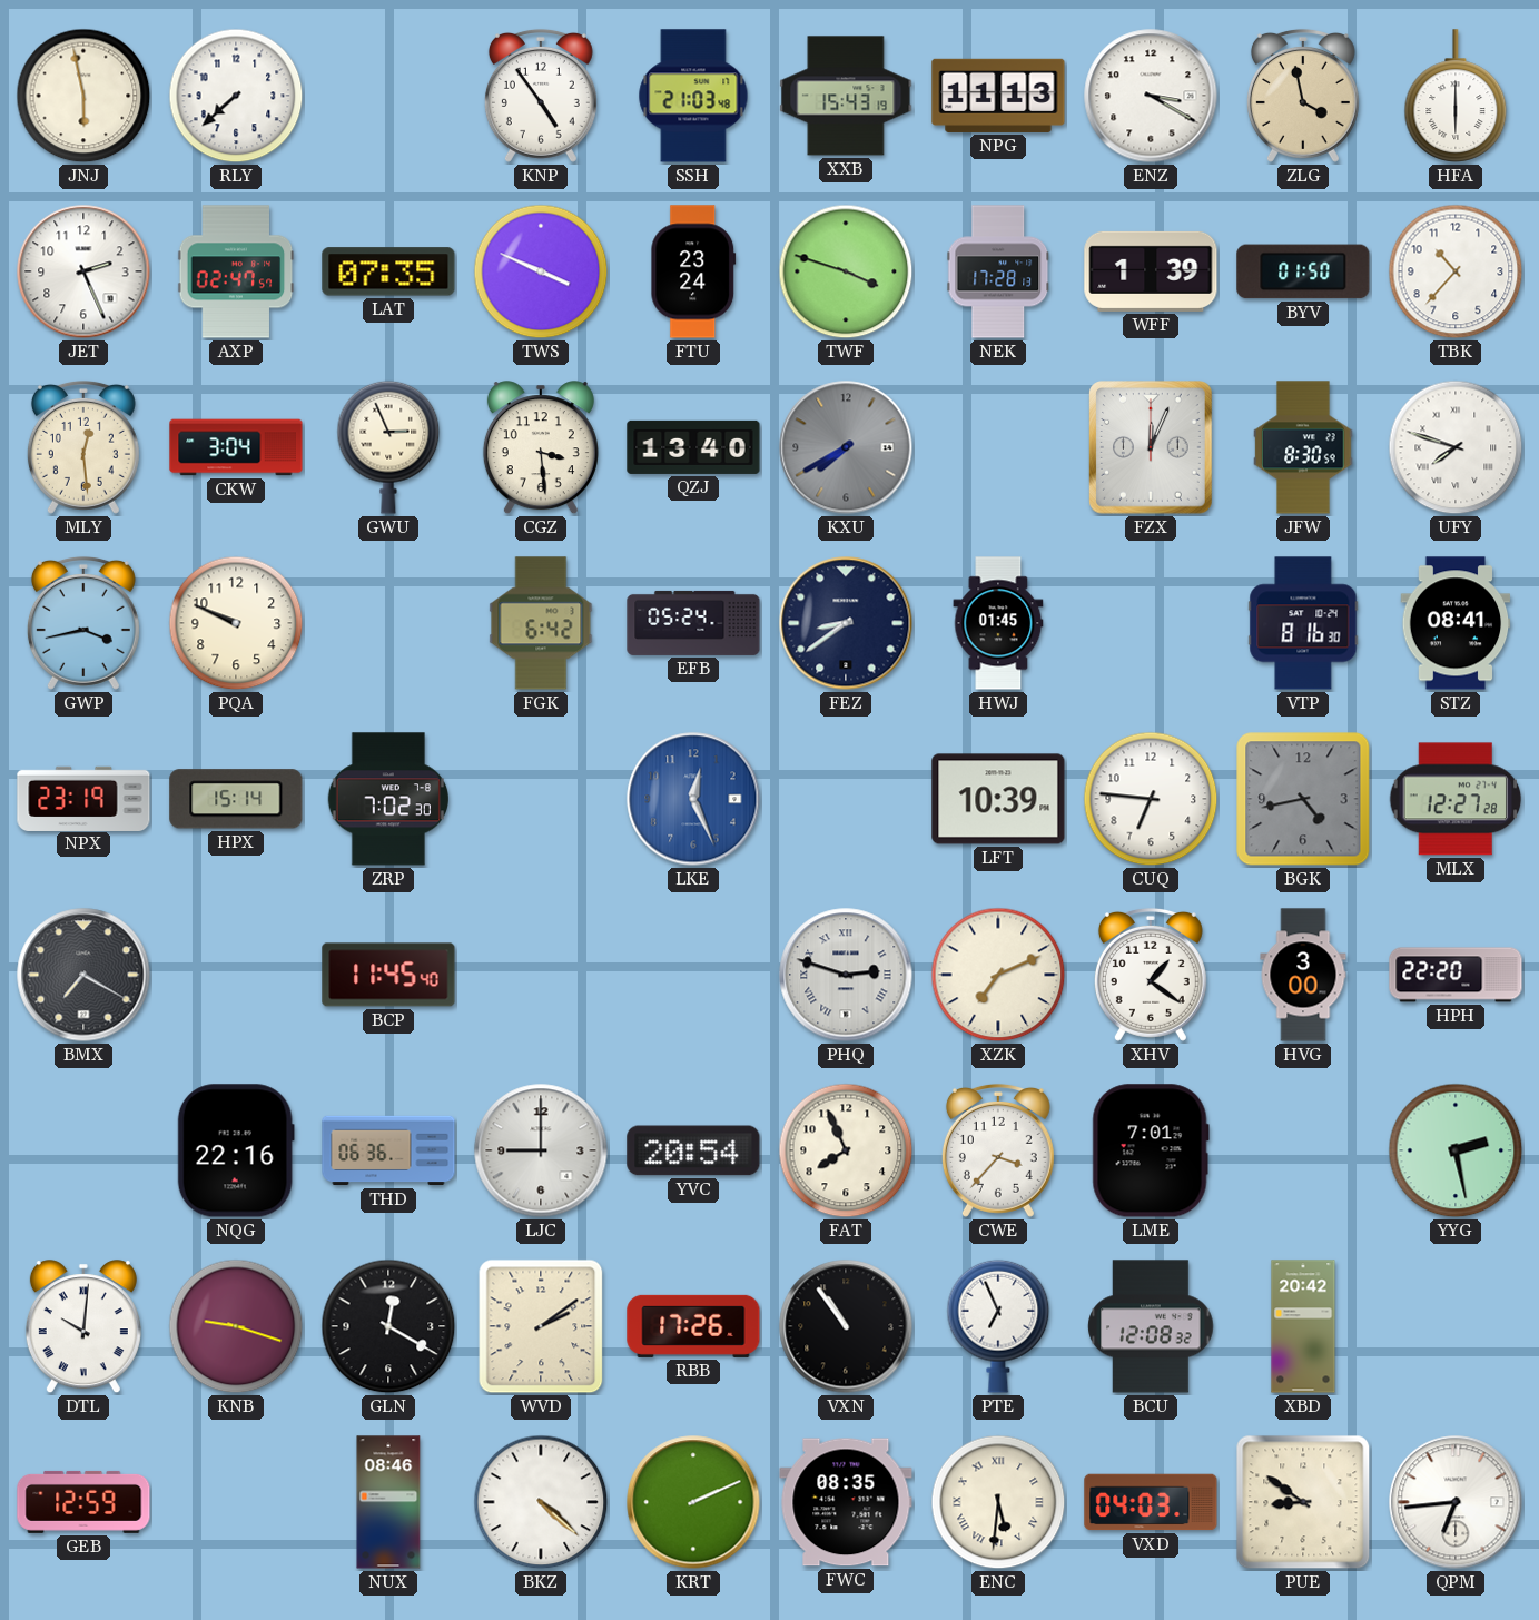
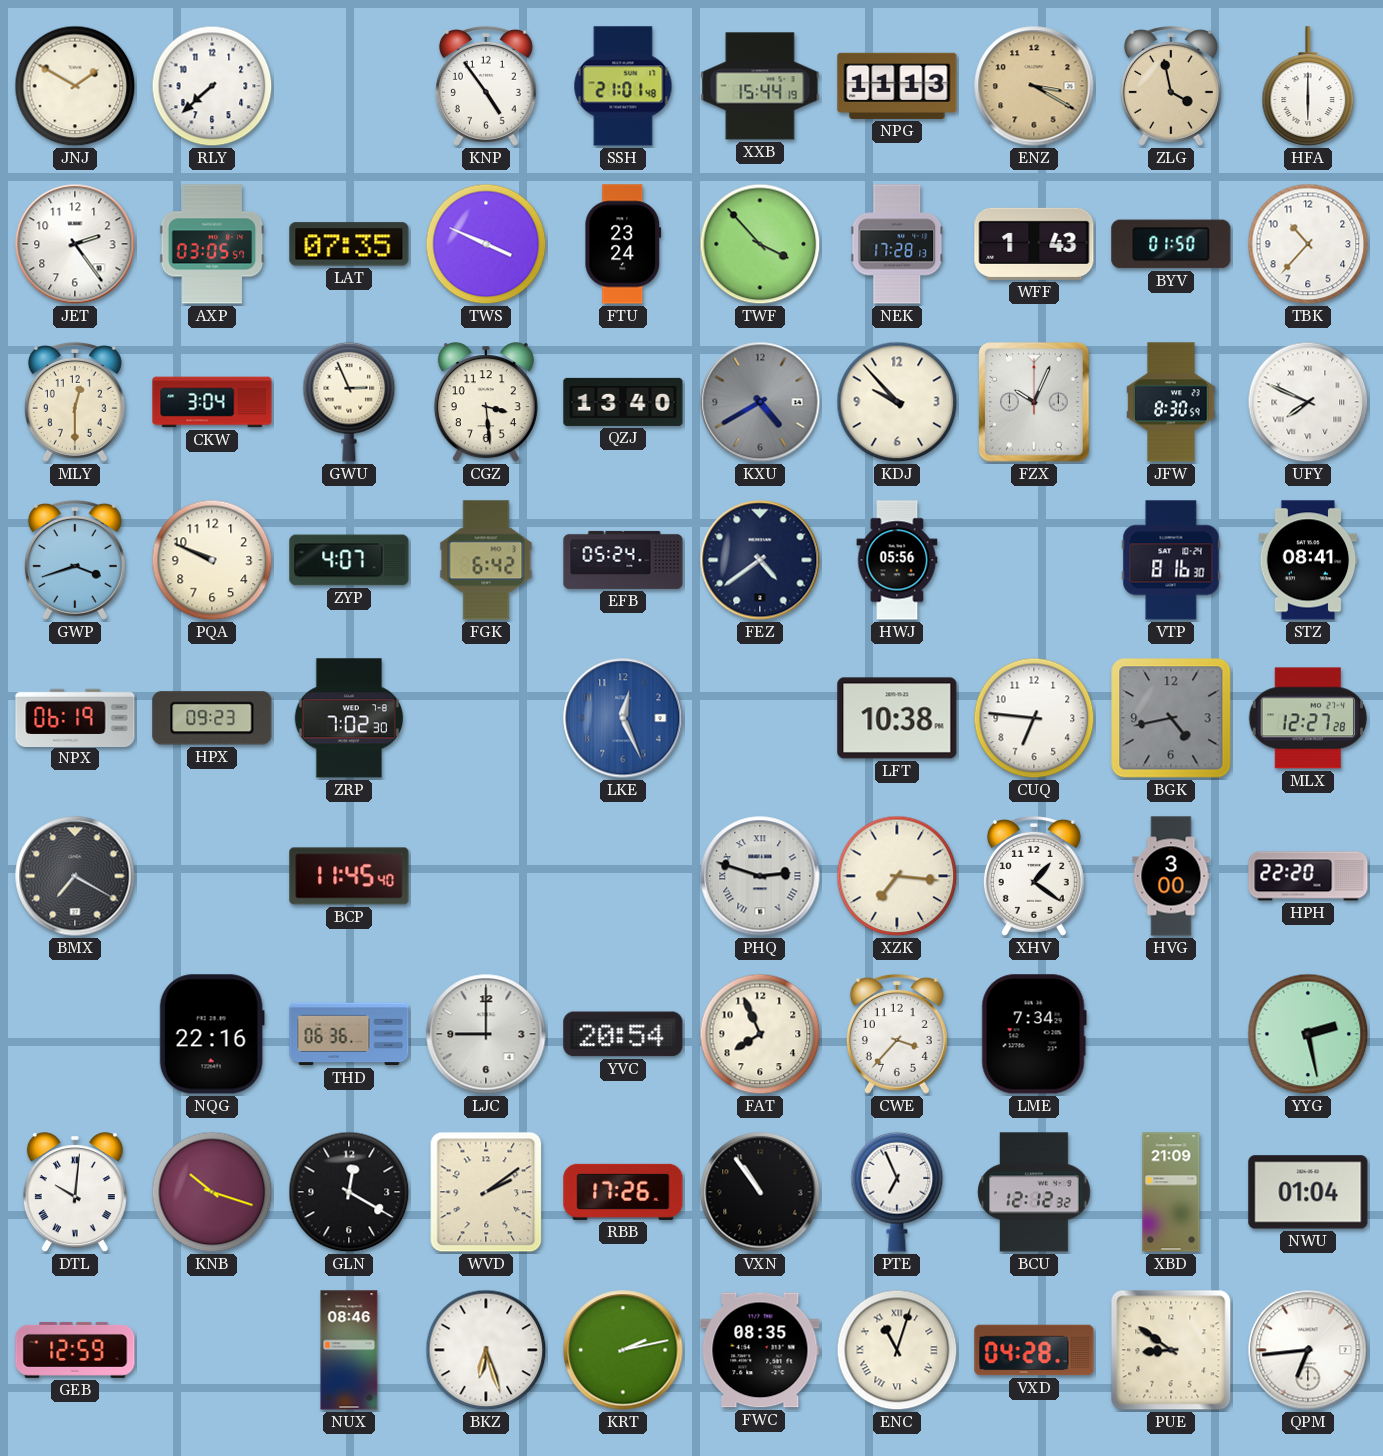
JNJ: 5:58 -> 1:50
SSH: 21:03 -> 21:01
XXB: 15:43 -> 15:44
ENZ dial: white -> champagne
JET: 2:26 -> 2:24
AXP: 02:47 -> 03:05
TWF: 3:48 -> 3:53
WFF: 1:39 -> 1:43
MLY: 12:29 -> 12:30
KXU: 7:40 -> 4:40
KDJ: none -> 9:53
FZX: 12:04 -> 10:04
UFY: 7:48 -> 7:49
GWP: 3:43 -> 3:42
ZYP: none -> 4:07
FEZ: 8:39 -> 4:39
HWJ: 01:45 -> 05:56
NPX: 23:19 -> 06:19
HPX: 15:14 -> 09:23
LFT: 10:39 -> 10:38
XZK: 7:11 -> 7:16
LME: 7:01 -> 7:34
KNB: 9:18 -> 10:18
BCU: 12:08 -> 12:12
XBD: 20:42 -> 21:09
NWU: none -> 01:04
BKZ: 4:22 -> 6:27
KRT: 2:11 -> 2:13
ENC: 5:31 -> 11:03
VXD: 04:03 -> 04:28
